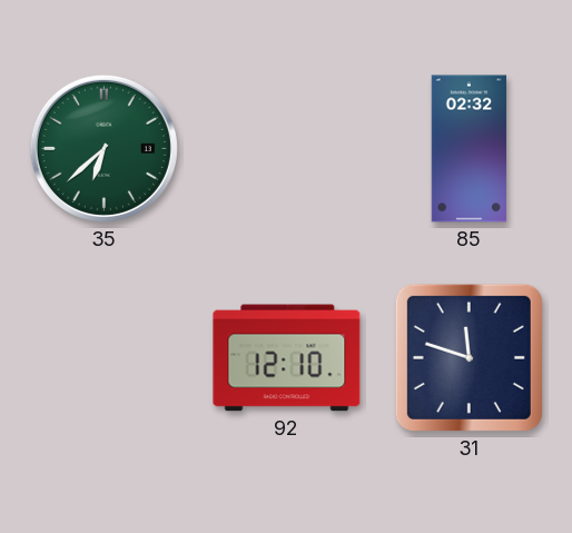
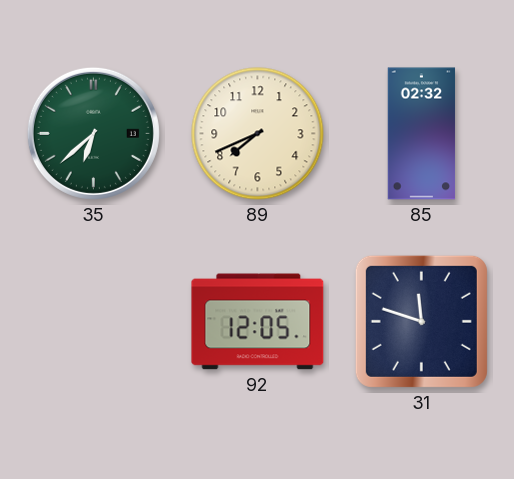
89: none -> 7:41
92: 12:10 -> 12:05
